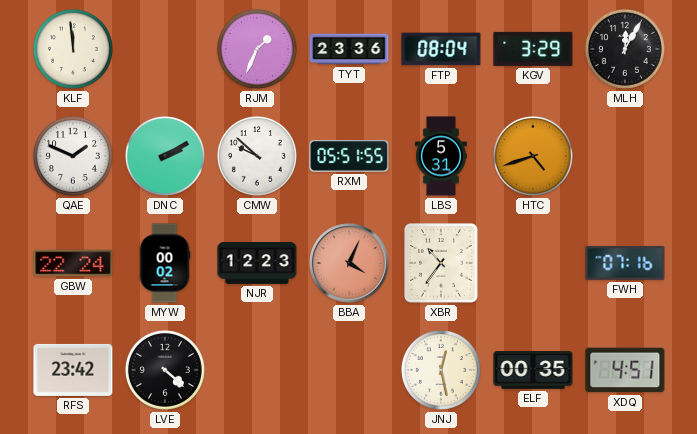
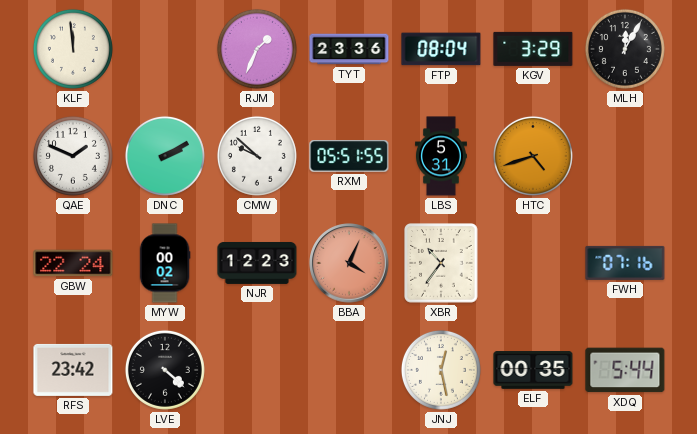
XDQ: 4:51 -> 5:44
